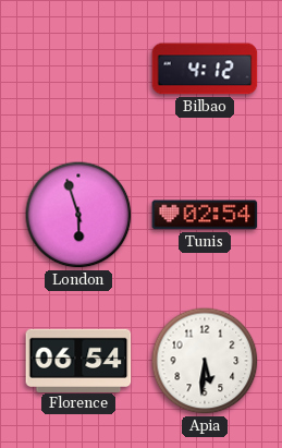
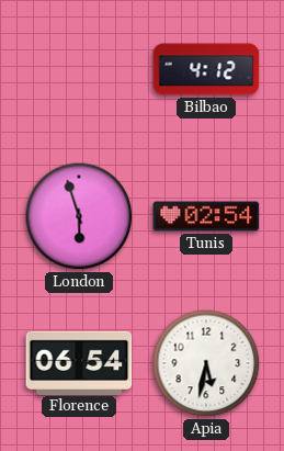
Apia: 5:31 -> 5:32
